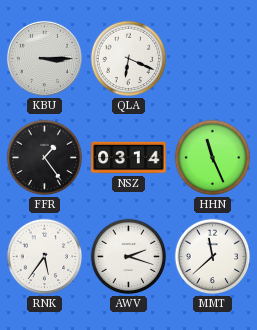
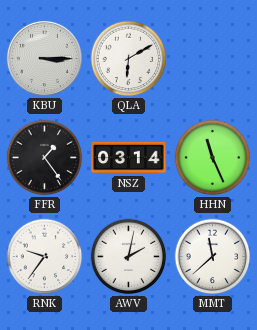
QLA: 6:19 -> 6:10
RNK: 5:36 -> 9:36
AWV: 2:18 -> 2:02
